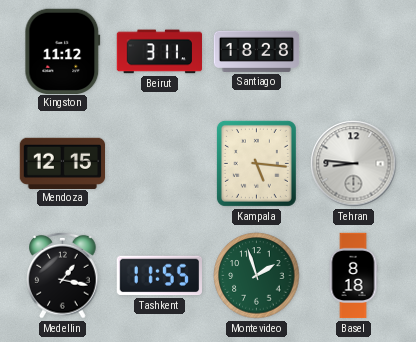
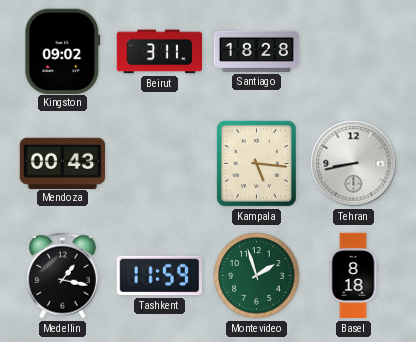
Kingston: 11:12 -> 09:02
Mendoza: 12:15 -> 00:43
Tehran: 8:46 -> 8:43
Tashkent: 11:55 -> 11:59
